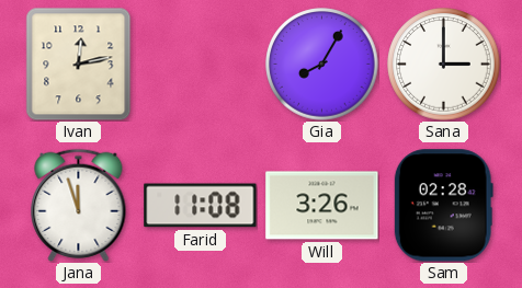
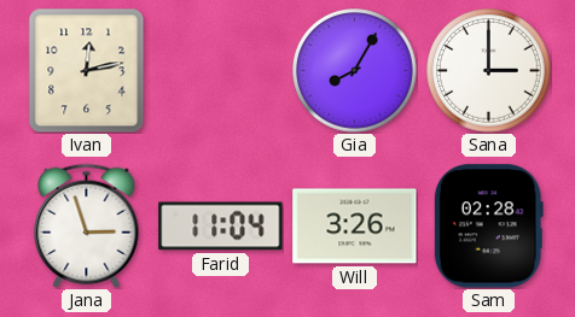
Jana: 11:57 -> 2:57
Farid: 11:08 -> 11:04
